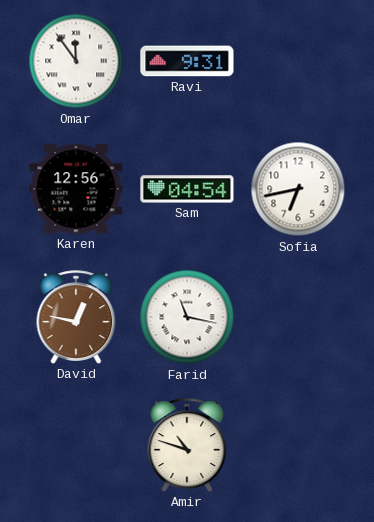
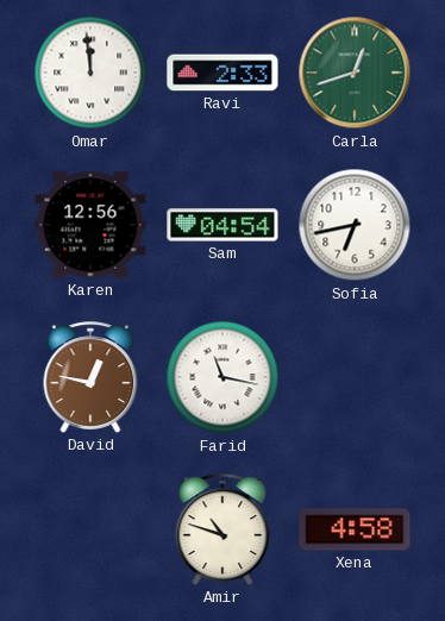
Omar: 11:54 -> 11:59
Ravi: 9:31 -> 2:33
Carla: none -> 12:42
Xena: none -> 4:58
